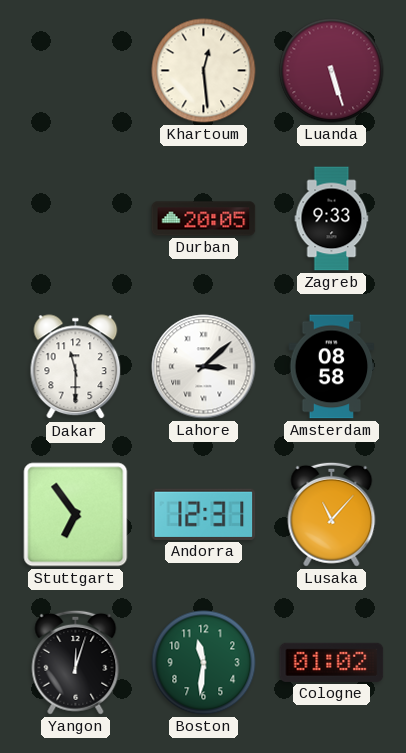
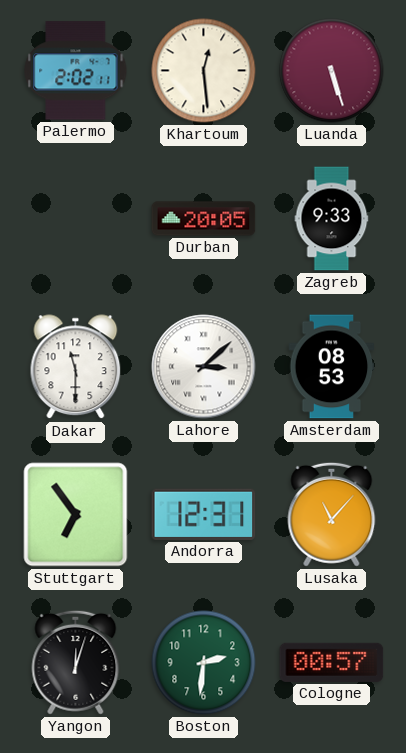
Palermo: none -> 2:02
Amsterdam: 08:58 -> 08:53
Boston: 11:31 -> 2:31
Cologne: 01:02 -> 00:57
